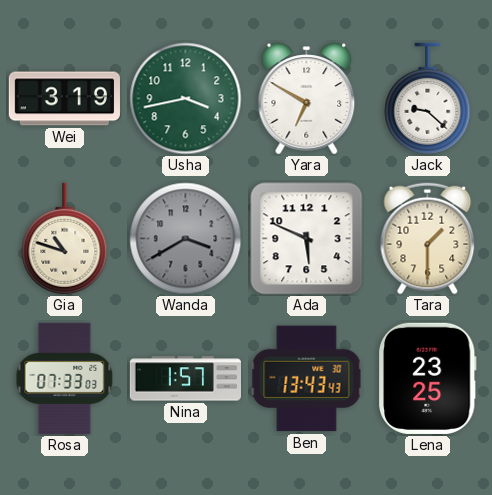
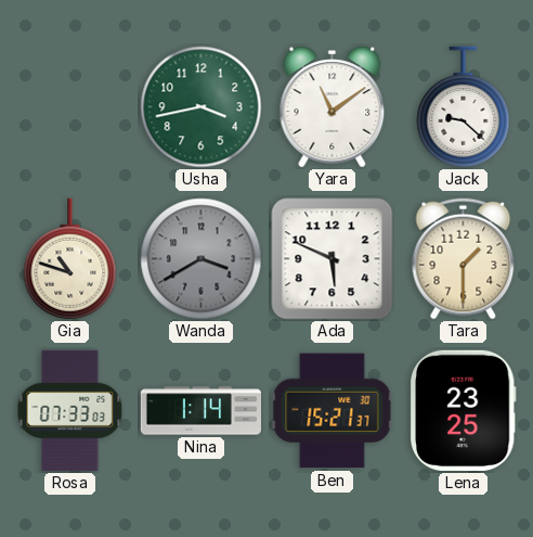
Wei: 3:19 -> none
Yara: 6:50 -> 11:09
Nina: 1:57 -> 1:14
Ben: 13:43 -> 15:21
